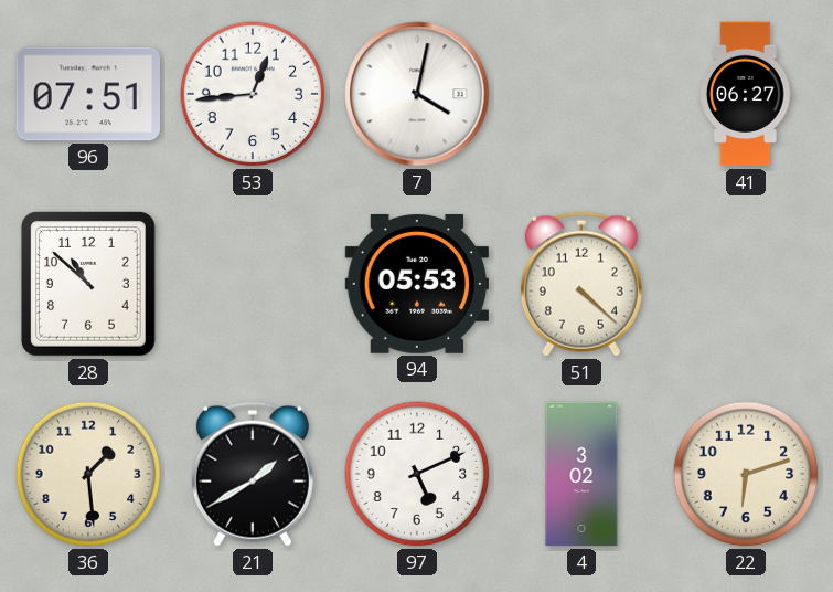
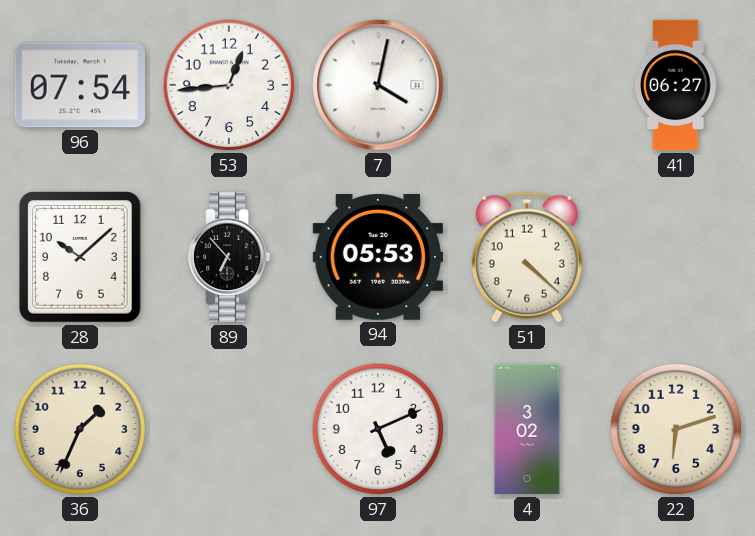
96: 07:51 -> 07:54
28: 10:52 -> 10:08
89: none -> 6:53
36: 1:29 -> 1:34
21: 1:40 -> none
